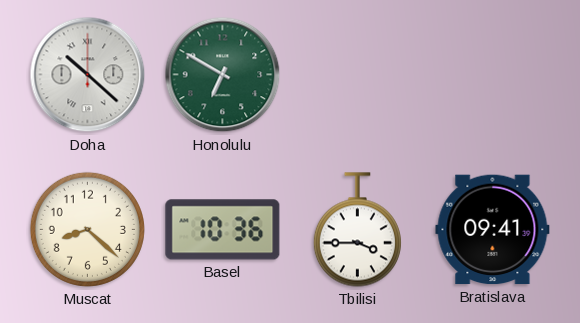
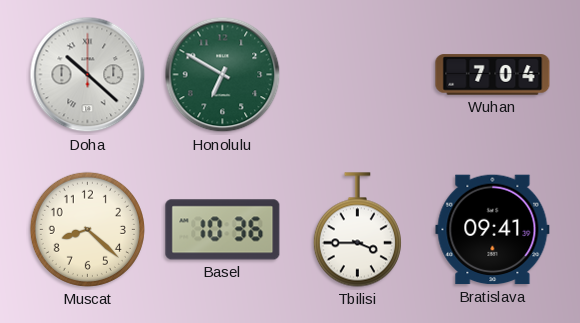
Wuhan: none -> 7:04
